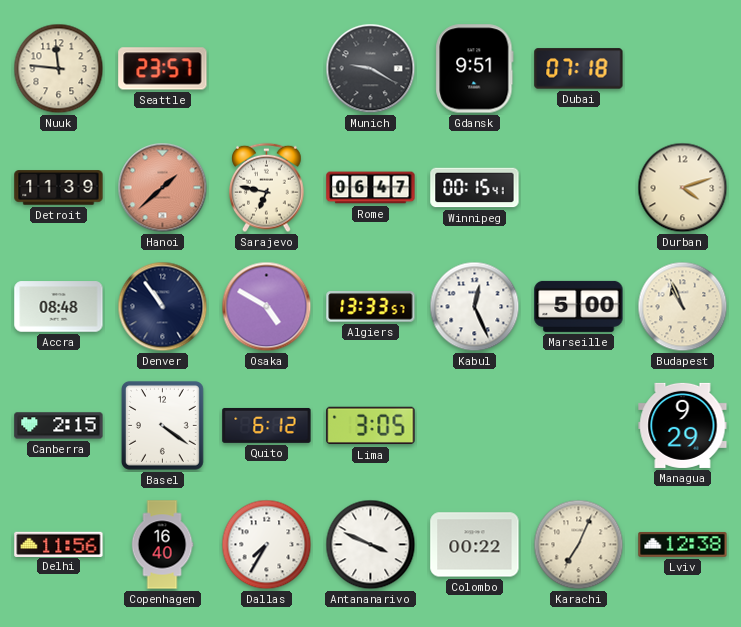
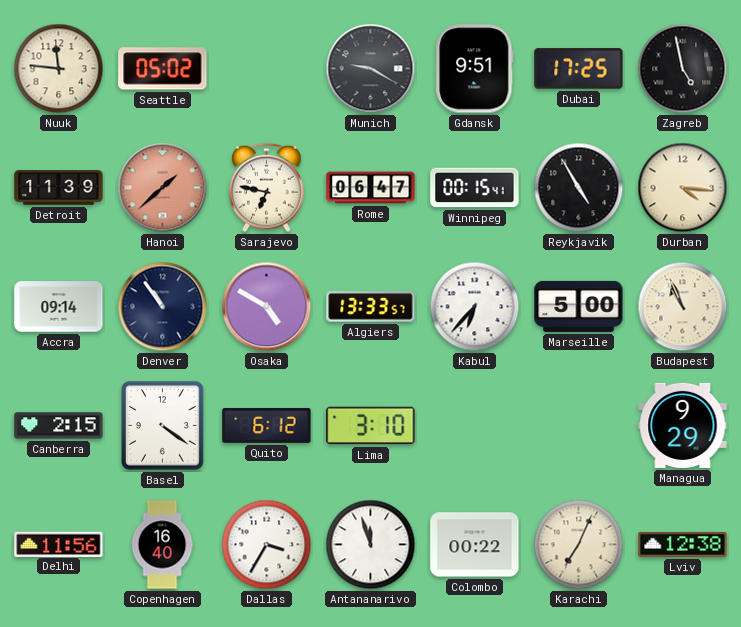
Seattle: 23:57 -> 05:02
Dubai: 07:18 -> 17:25
Zagreb: none -> 4:58
Reykjavik: none -> 4:55
Durban: 4:12 -> 4:16
Accra: 08:48 -> 09:14
Kabul: 12:26 -> 6:37
Lima: 3:05 -> 3:10
Dallas: 7:35 -> 3:35
Antananarivo: 3:49 -> 11:57
